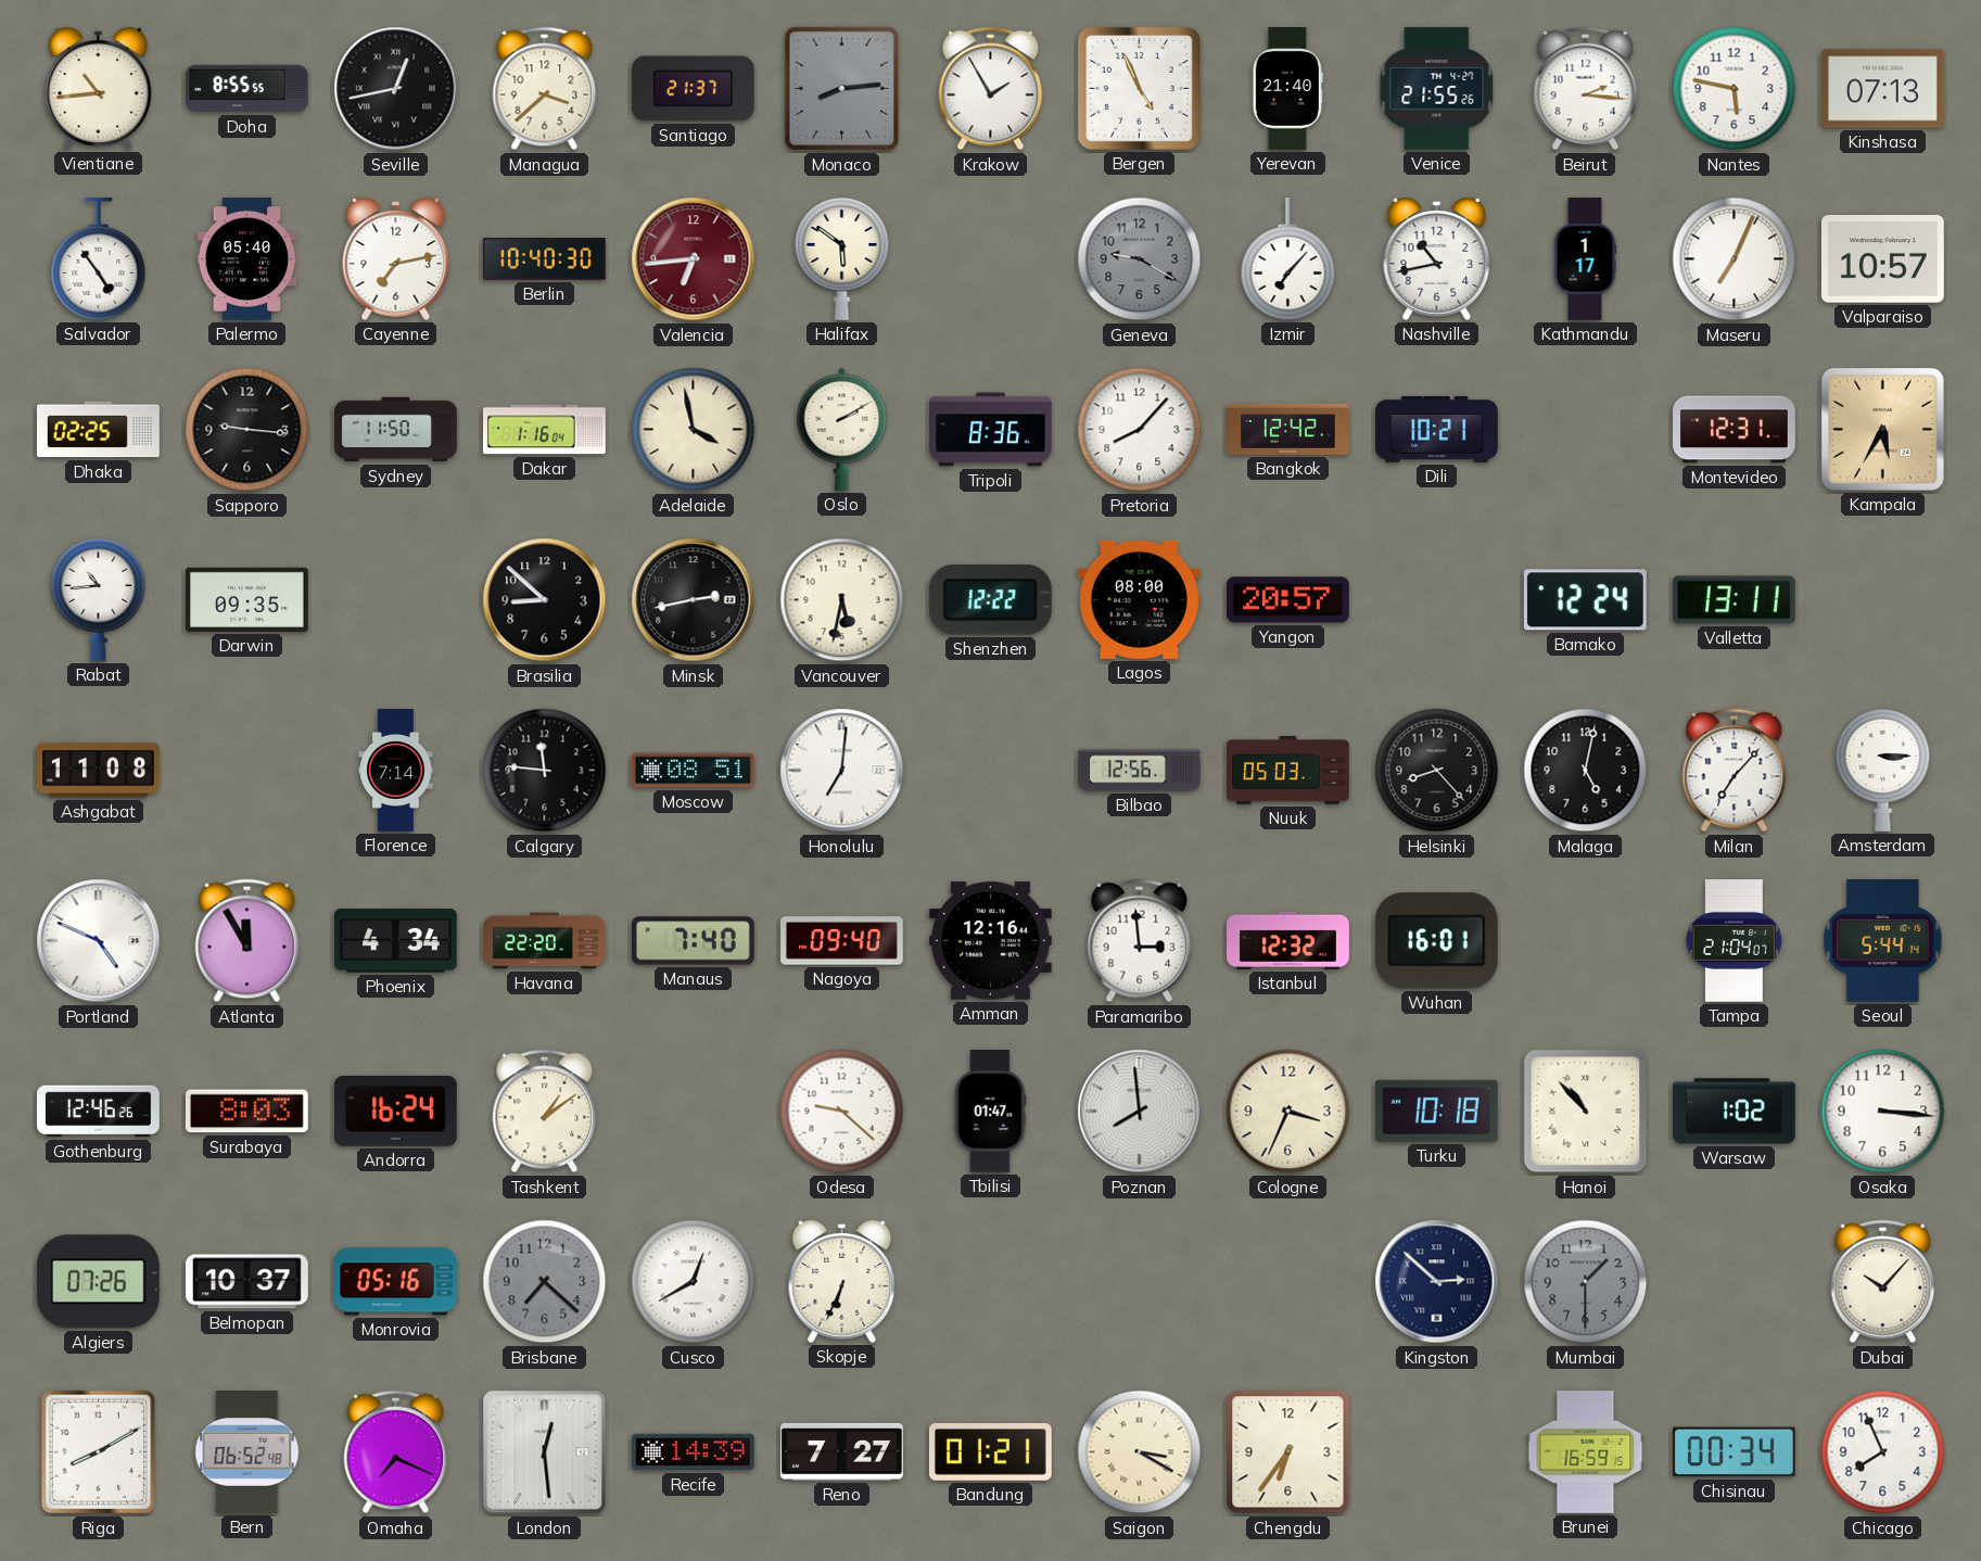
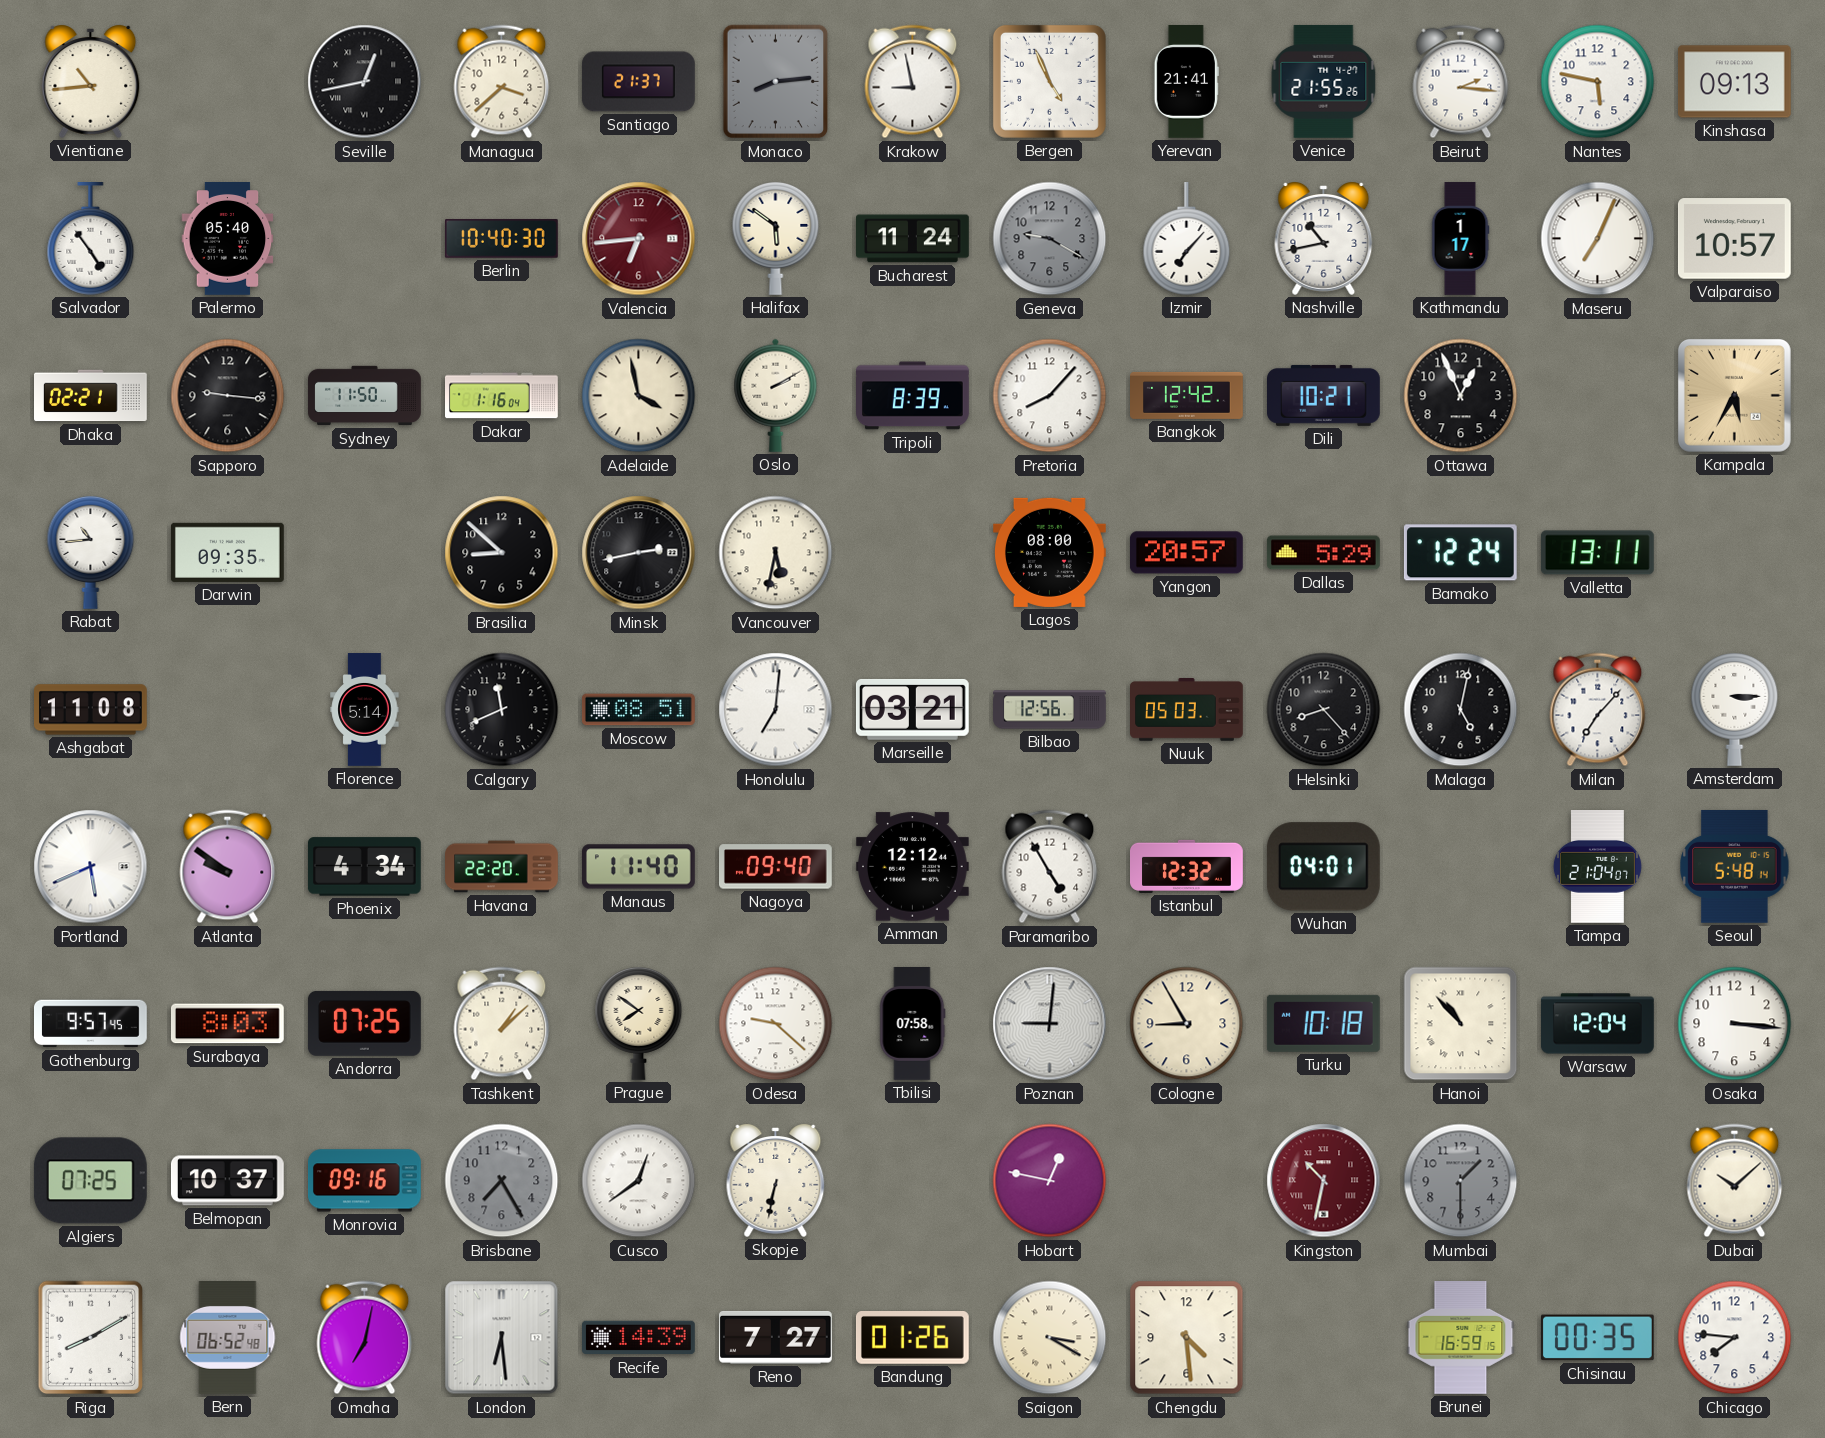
Doha: 8:55 -> none
Krakow: 1:55 -> 8:58
Yerevan: 21:40 -> 21:41
Kinshasa: 07:13 -> 09:13
Cayenne: 7:13 -> none
Bucharest: none -> 11:24
Dhaka: 02:25 -> 02:21
Tripoli: 8:36 -> 8:39
Ottawa: none -> 12:56
Montevideo: 12:31 -> none
Shenzhen: 12:22 -> none
Dallas: none -> 5:29
Florence: 7:14 -> 5:14
Calgary: 11:46 -> 11:41
Marseille: none -> 03:21
Portland: 4:49 -> 5:41
Atlanta: 11:55 -> 9:51
Manaus: 7:40 -> 11:40
Amman: 12:16 -> 12:12
Paramaribo: 2:59 -> 4:55
Wuhan: 16:01 -> 04:01
Seoul: 5:44 -> 5:48
Gothenburg: 12:46 -> 9:57
Andorra: 16:24 -> 07:25
Tashkent: 1:09 -> 1:08
Prague: none -> 7:51
Tbilisi: 01:47 -> 07:58
Poznan: 7:59 -> 9:01
Cologne: 3:34 -> 8:55
Warsaw: 1:02 -> 12:04
Algiers: 07:26 -> 07:25
Monrovia: 05:16 -> 09:16
Brisbane: 7:22 -> 7:25
Cusco: 12:40 -> 12:39
Skopje: 6:34 -> 6:32
Hobart: none -> 12:47
Kingston: 2:52 -> 10:32
Kingston dial: navy -> burgundy
Dubai: 10:07 -> 10:08
Omaha: 7:19 -> 7:02
London: 12:29 -> 6:29
Bandung: 01:21 -> 01:26
Chengdu: 6:36 -> 4:29
Chisinau: 00:34 -> 00:35
Chicago: 7:56 -> 7:46
